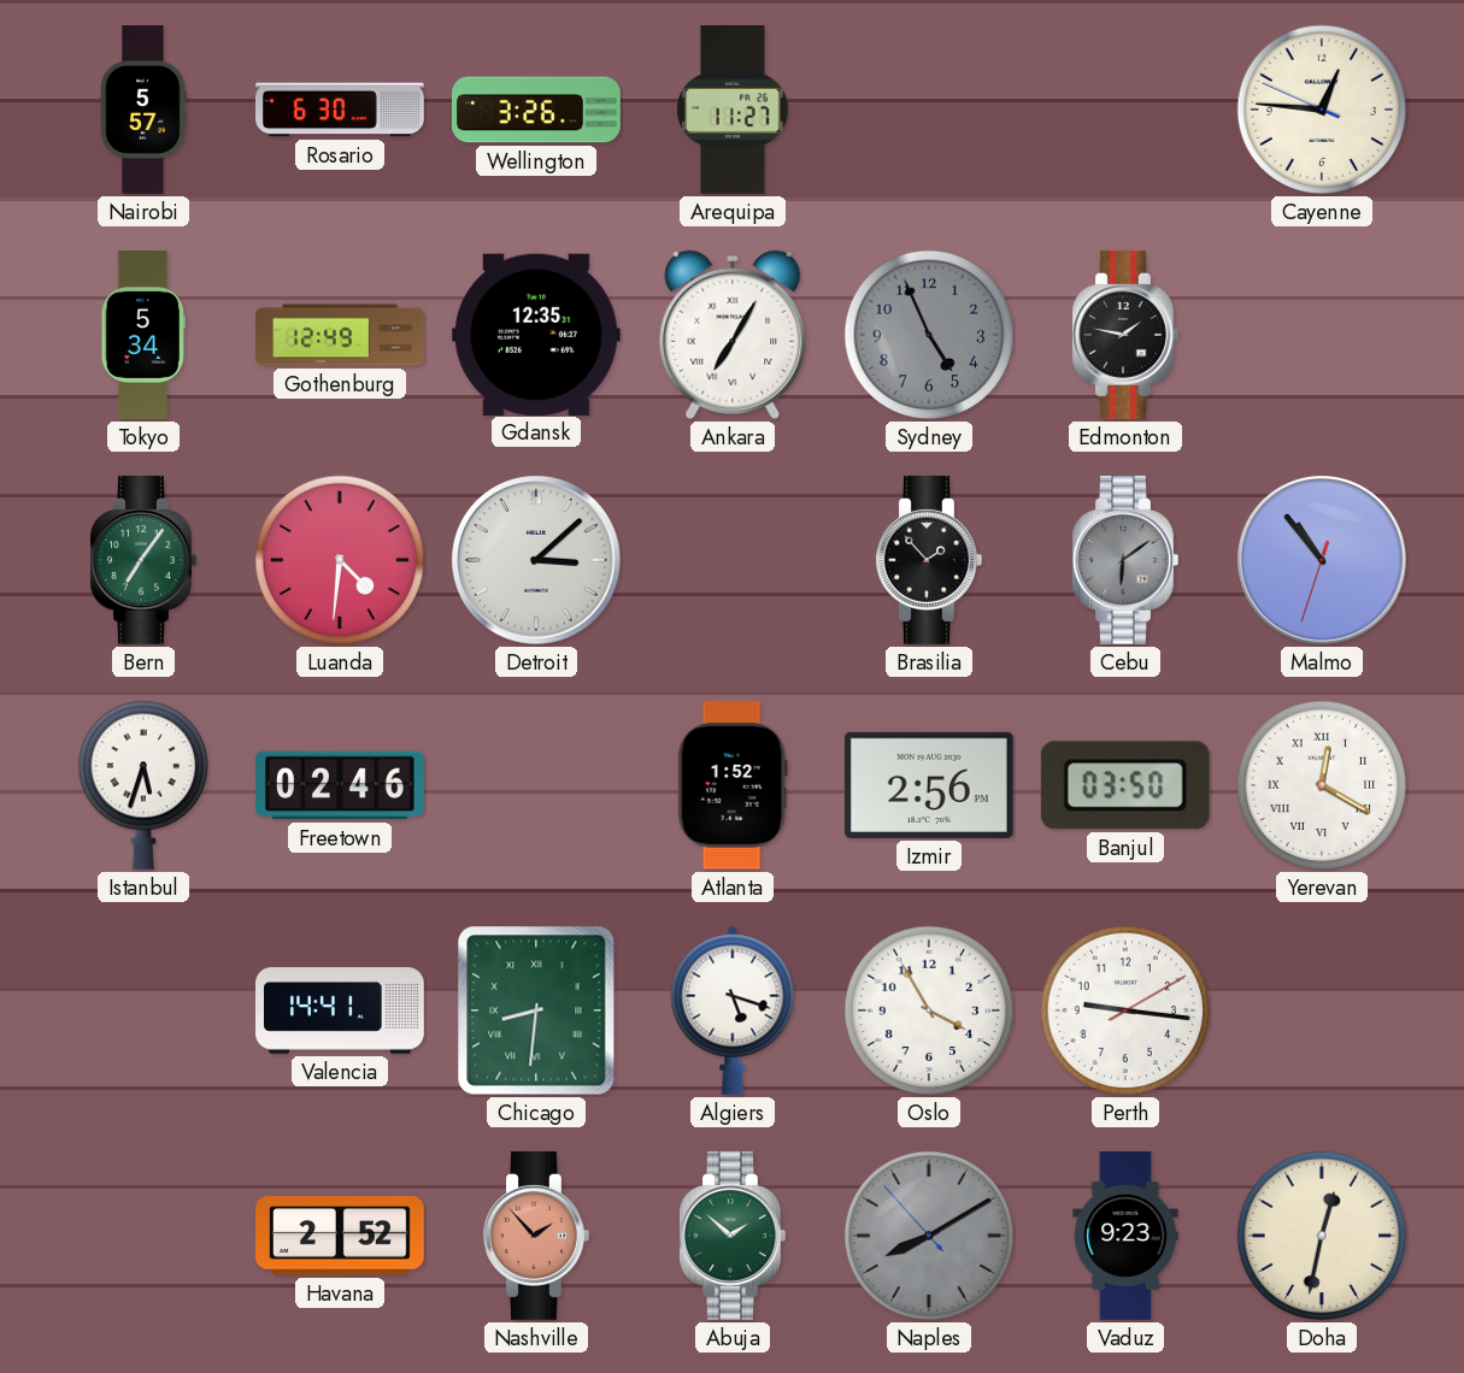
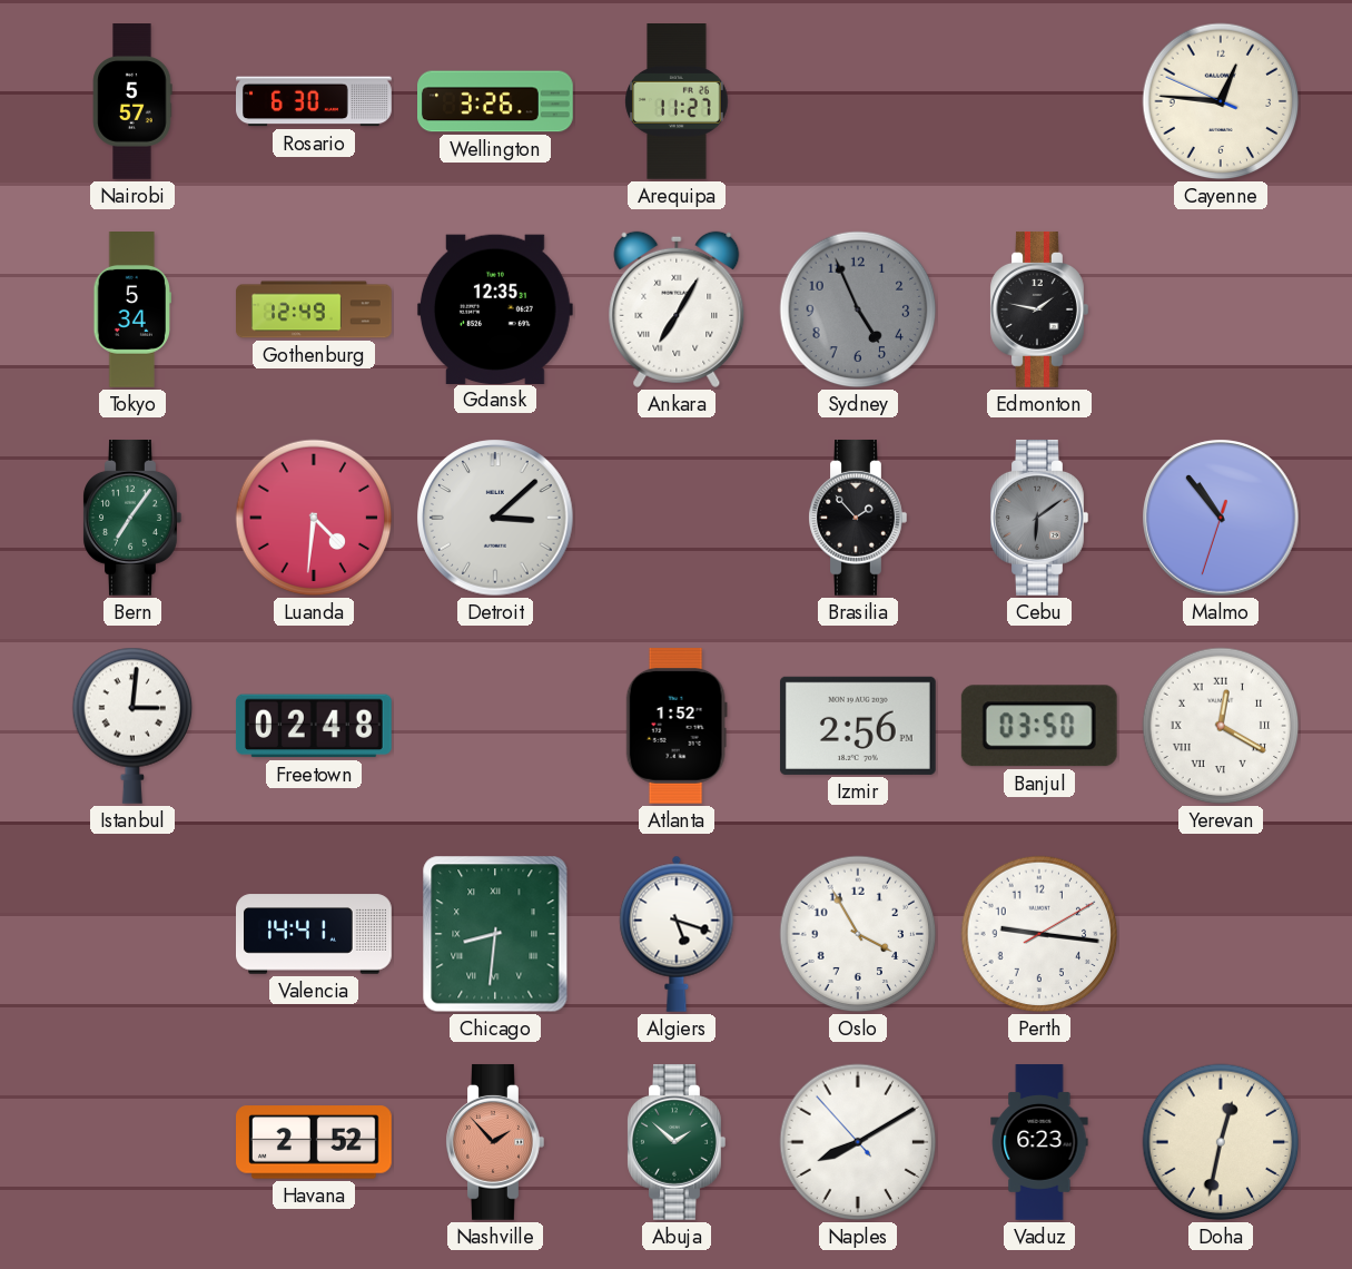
Istanbul: 5:33 -> 3:01
Freetown: 02:46 -> 02:48
Naples dial: grey -> white
Vaduz: 9:23 -> 6:23
